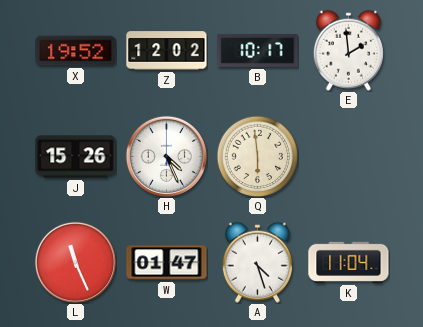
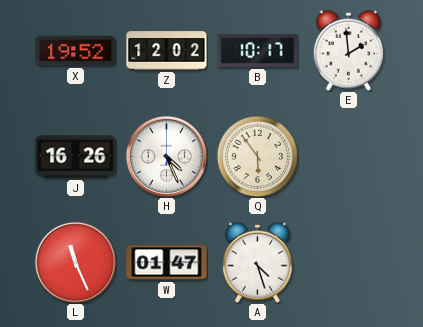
J: 15:26 -> 16:26
Q: 5:59 -> 5:54
K: 11:04 -> none
